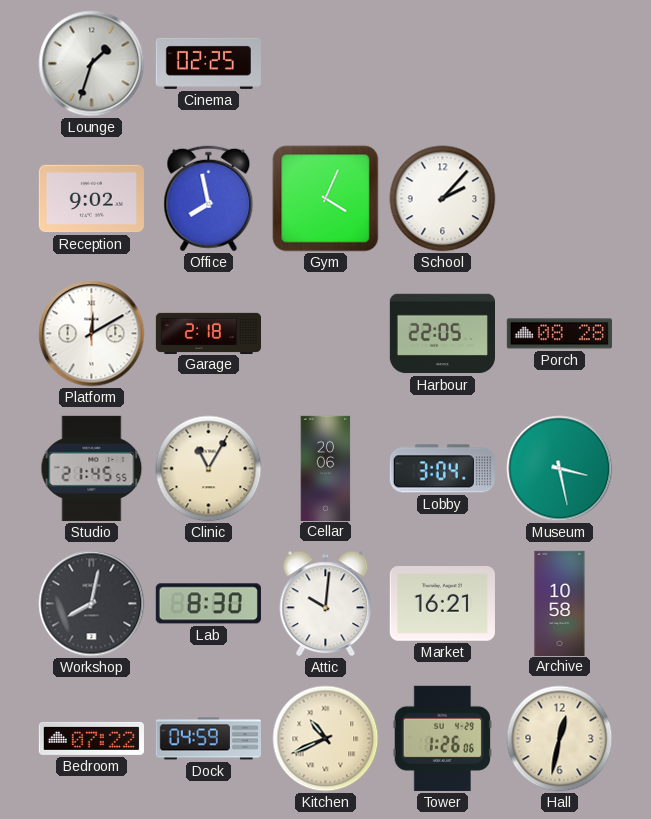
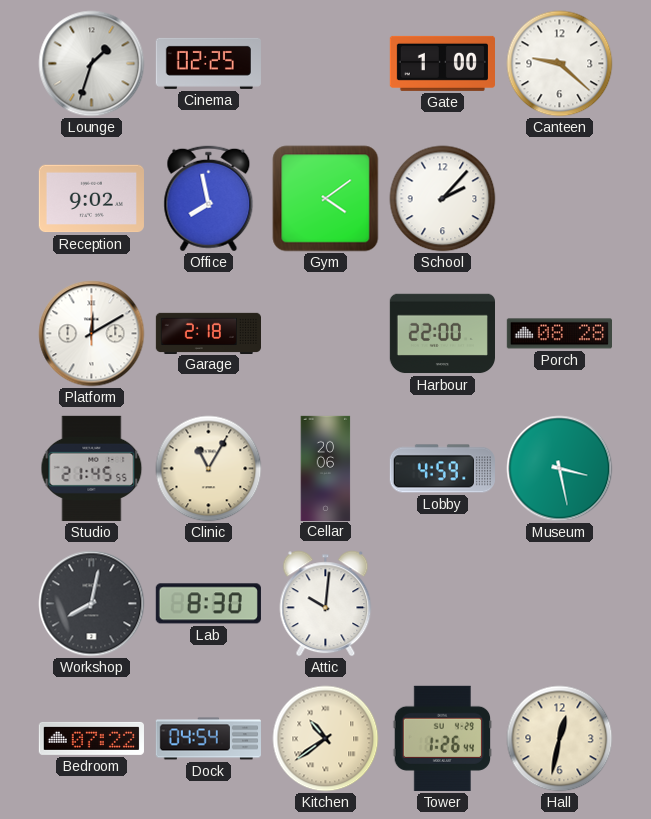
Gate: none -> 1:00
Canteen: none -> 9:22
Gym: 4:04 -> 4:09
Harbour: 22:05 -> 22:00
Lobby: 3:04 -> 4:59
Market: 16:21 -> none
Archive: 10:58 -> none
Dock: 04:59 -> 04:54
Kitchen: 10:41 -> 10:39
Tower: 1:26:06 -> 1:26:44
